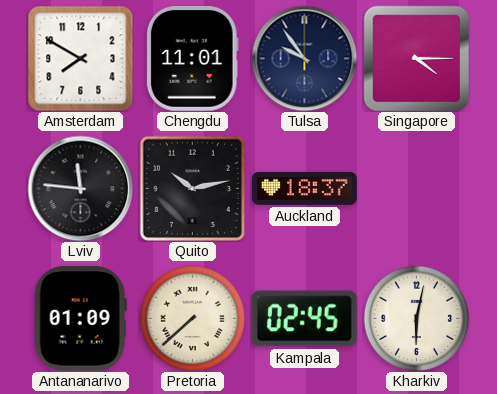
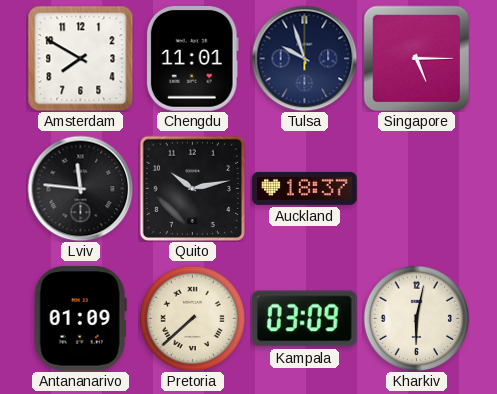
Tulsa: 9:54 -> 9:57
Singapore: 4:15 -> 5:15
Kampala: 02:45 -> 03:09
